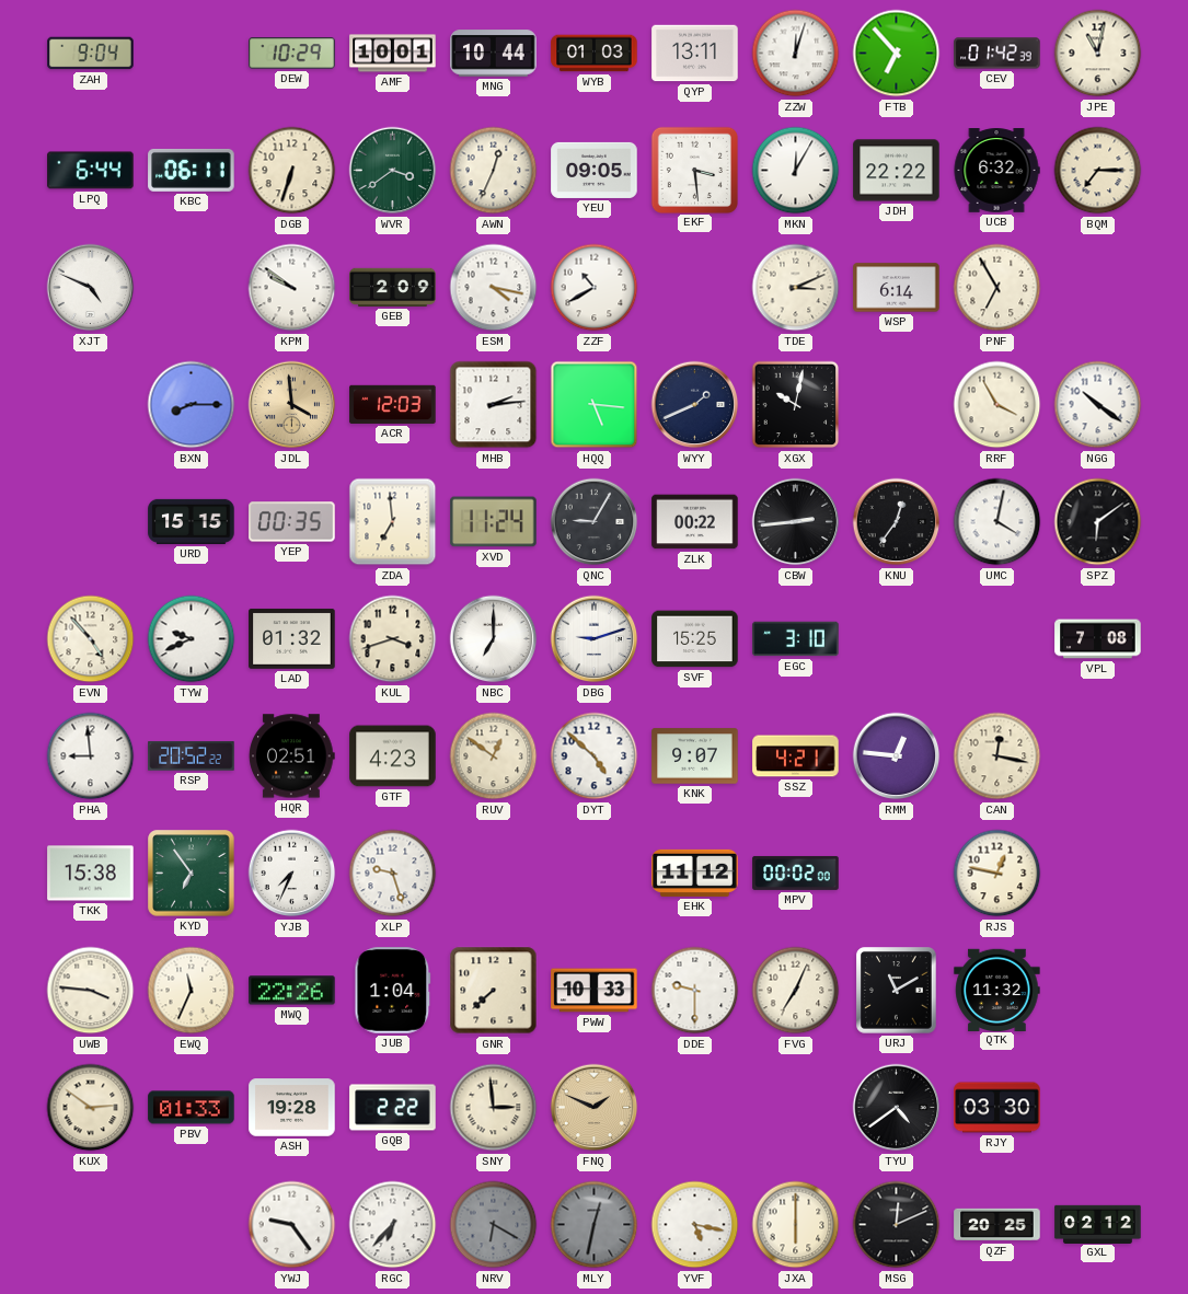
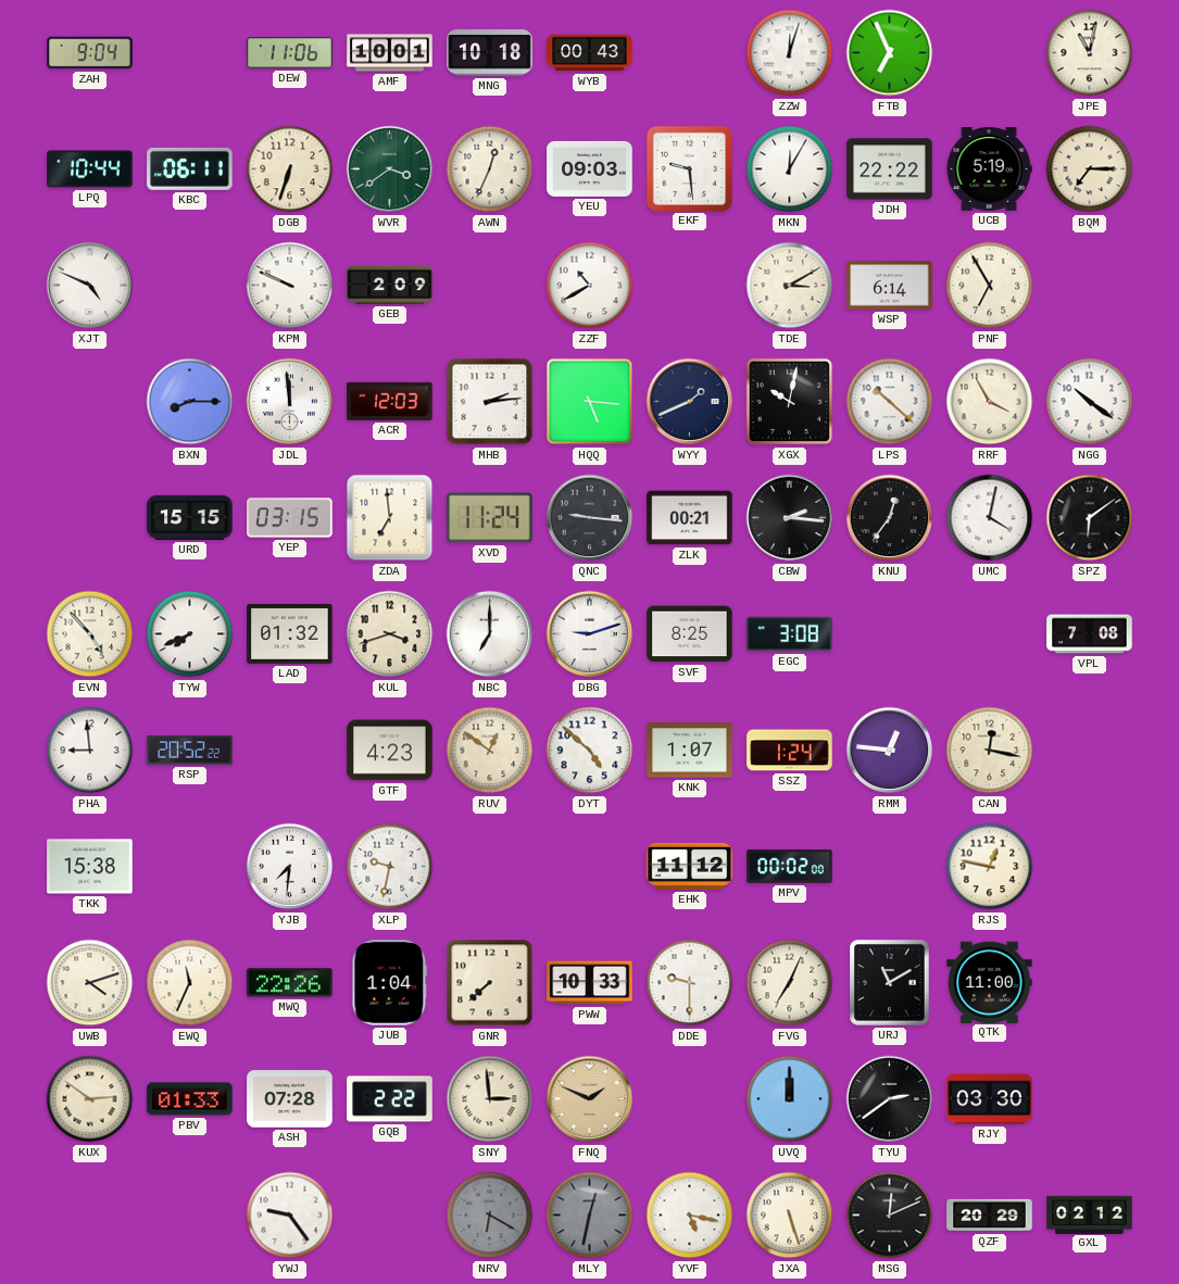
DEW: 10:29 -> 11:06
MNG: 10:44 -> 10:18
WYB: 01:03 -> 00:43
QYP: 13:11 -> none
FTB: 6:53 -> 6:56
CEV: 01:42 -> none
LPQ: 6:44 -> 10:44
YEU: 09:05 -> 09:03
EKF: 3:29 -> 9:29
UCB: 6:32 -> 5:19
KPM: 9:51 -> 9:49
ESM: 4:17 -> none
TDE: 3:11 -> 3:10
JDL: 3:59 -> 11:59
JDL dial: champagne -> white
LPS: none -> 10:22
YEP: 00:35 -> 03:15
QNC: 9:05 -> 9:16
ZLK: 00:22 -> 00:21
CBW: 2:44 -> 2:16
TYW: 9:41 -> 7:41
SVF: 15:25 -> 8:25
EGC: 3:10 -> 3:08
HQR: 02:51 -> none
KNK: 9:07 -> 1:07
SSZ: 4:21 -> 1:24
KYD: 6:54 -> none
YJB: 7:34 -> 7:31
XLP: 9:27 -> 9:32
UWB: 3:46 -> 4:12
QTK: 11:32 -> 11:00
ASH: 19:28 -> 07:28
UVQ: none -> 12:00
TYU: 4:39 -> 2:39
RGC: 6:37 -> none
JXA: 6:00 -> 5:27
QZF: 20:25 -> 20:29
